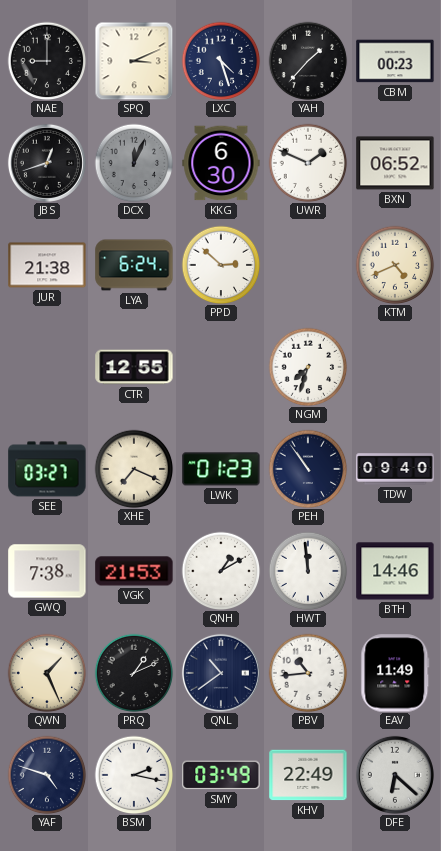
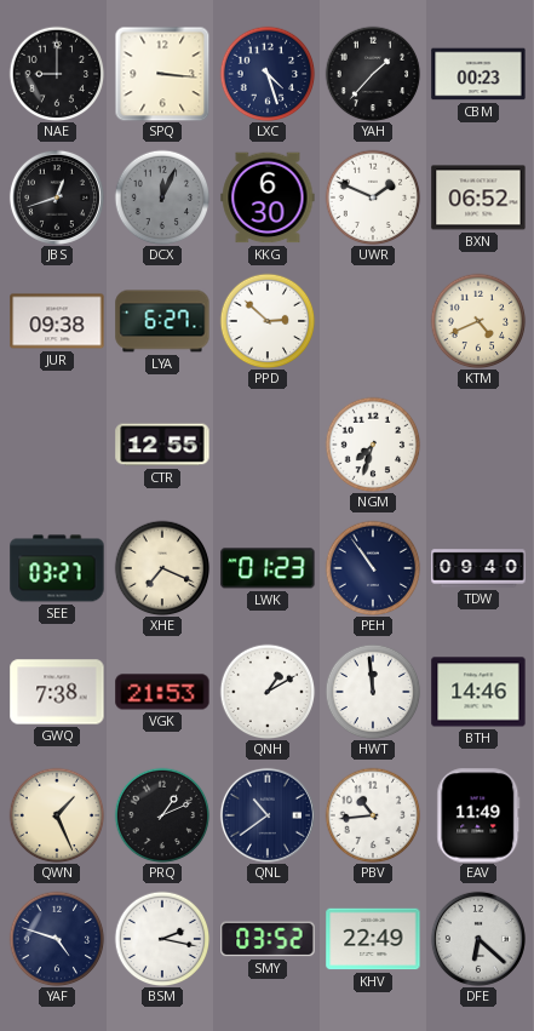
SPQ: 3:11 -> 3:16
JUR: 21:38 -> 09:38
LYA: 6:24 -> 6:27
SMY: 03:49 -> 03:52
